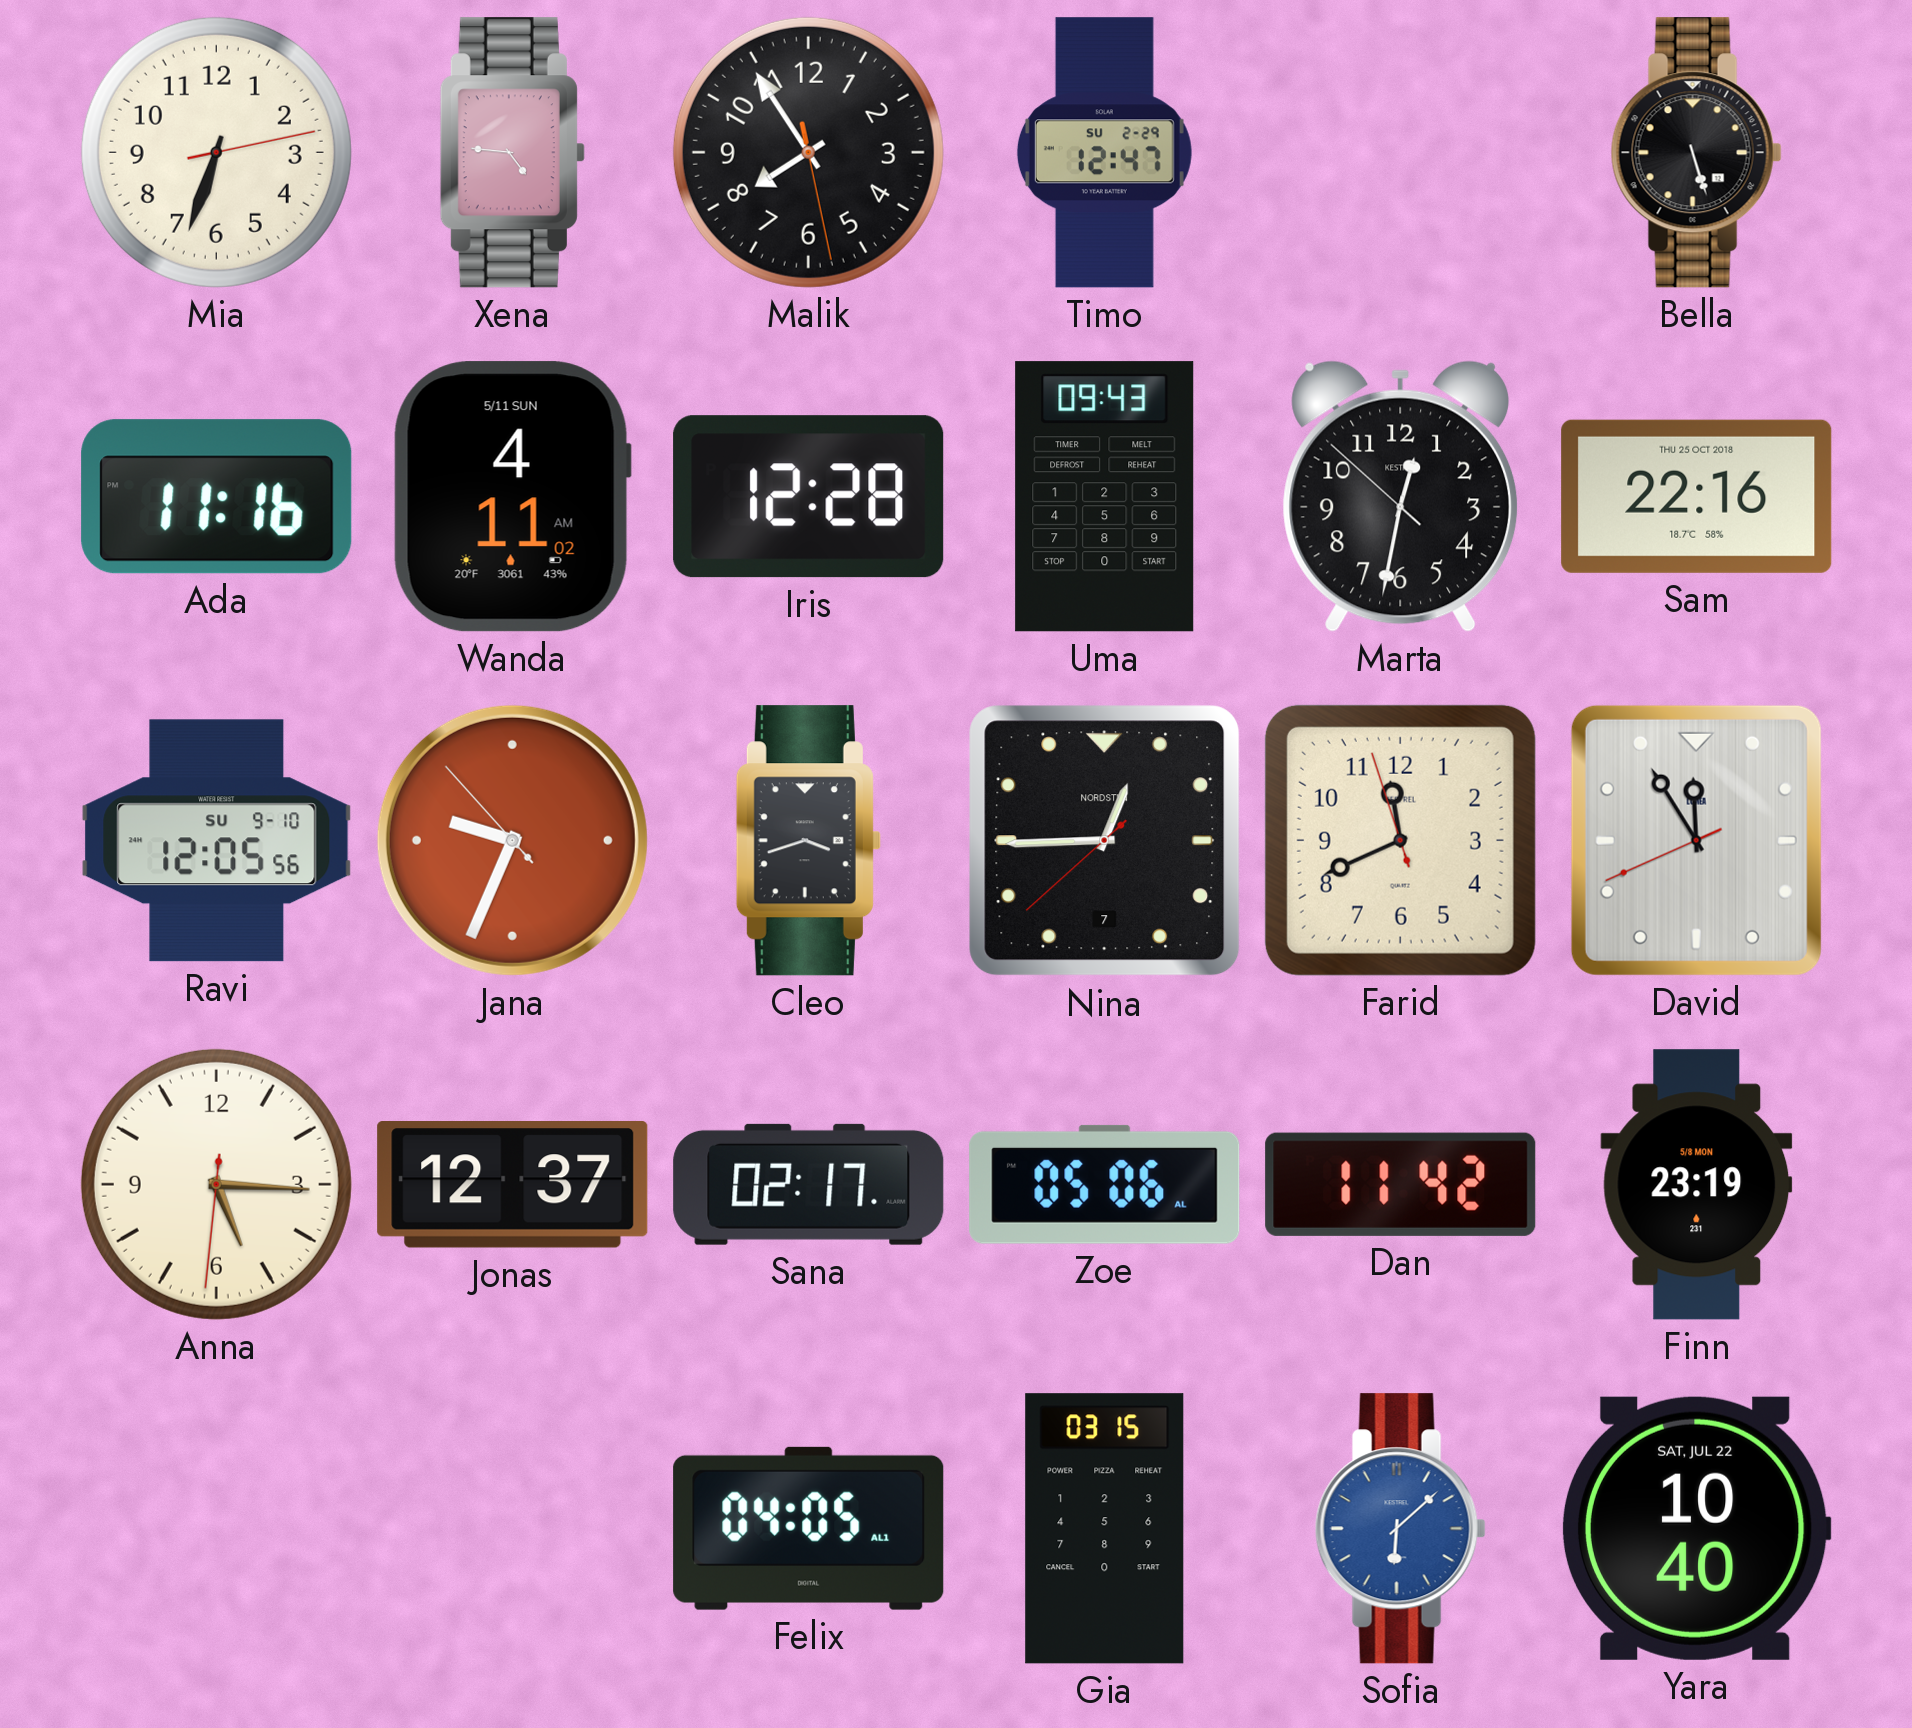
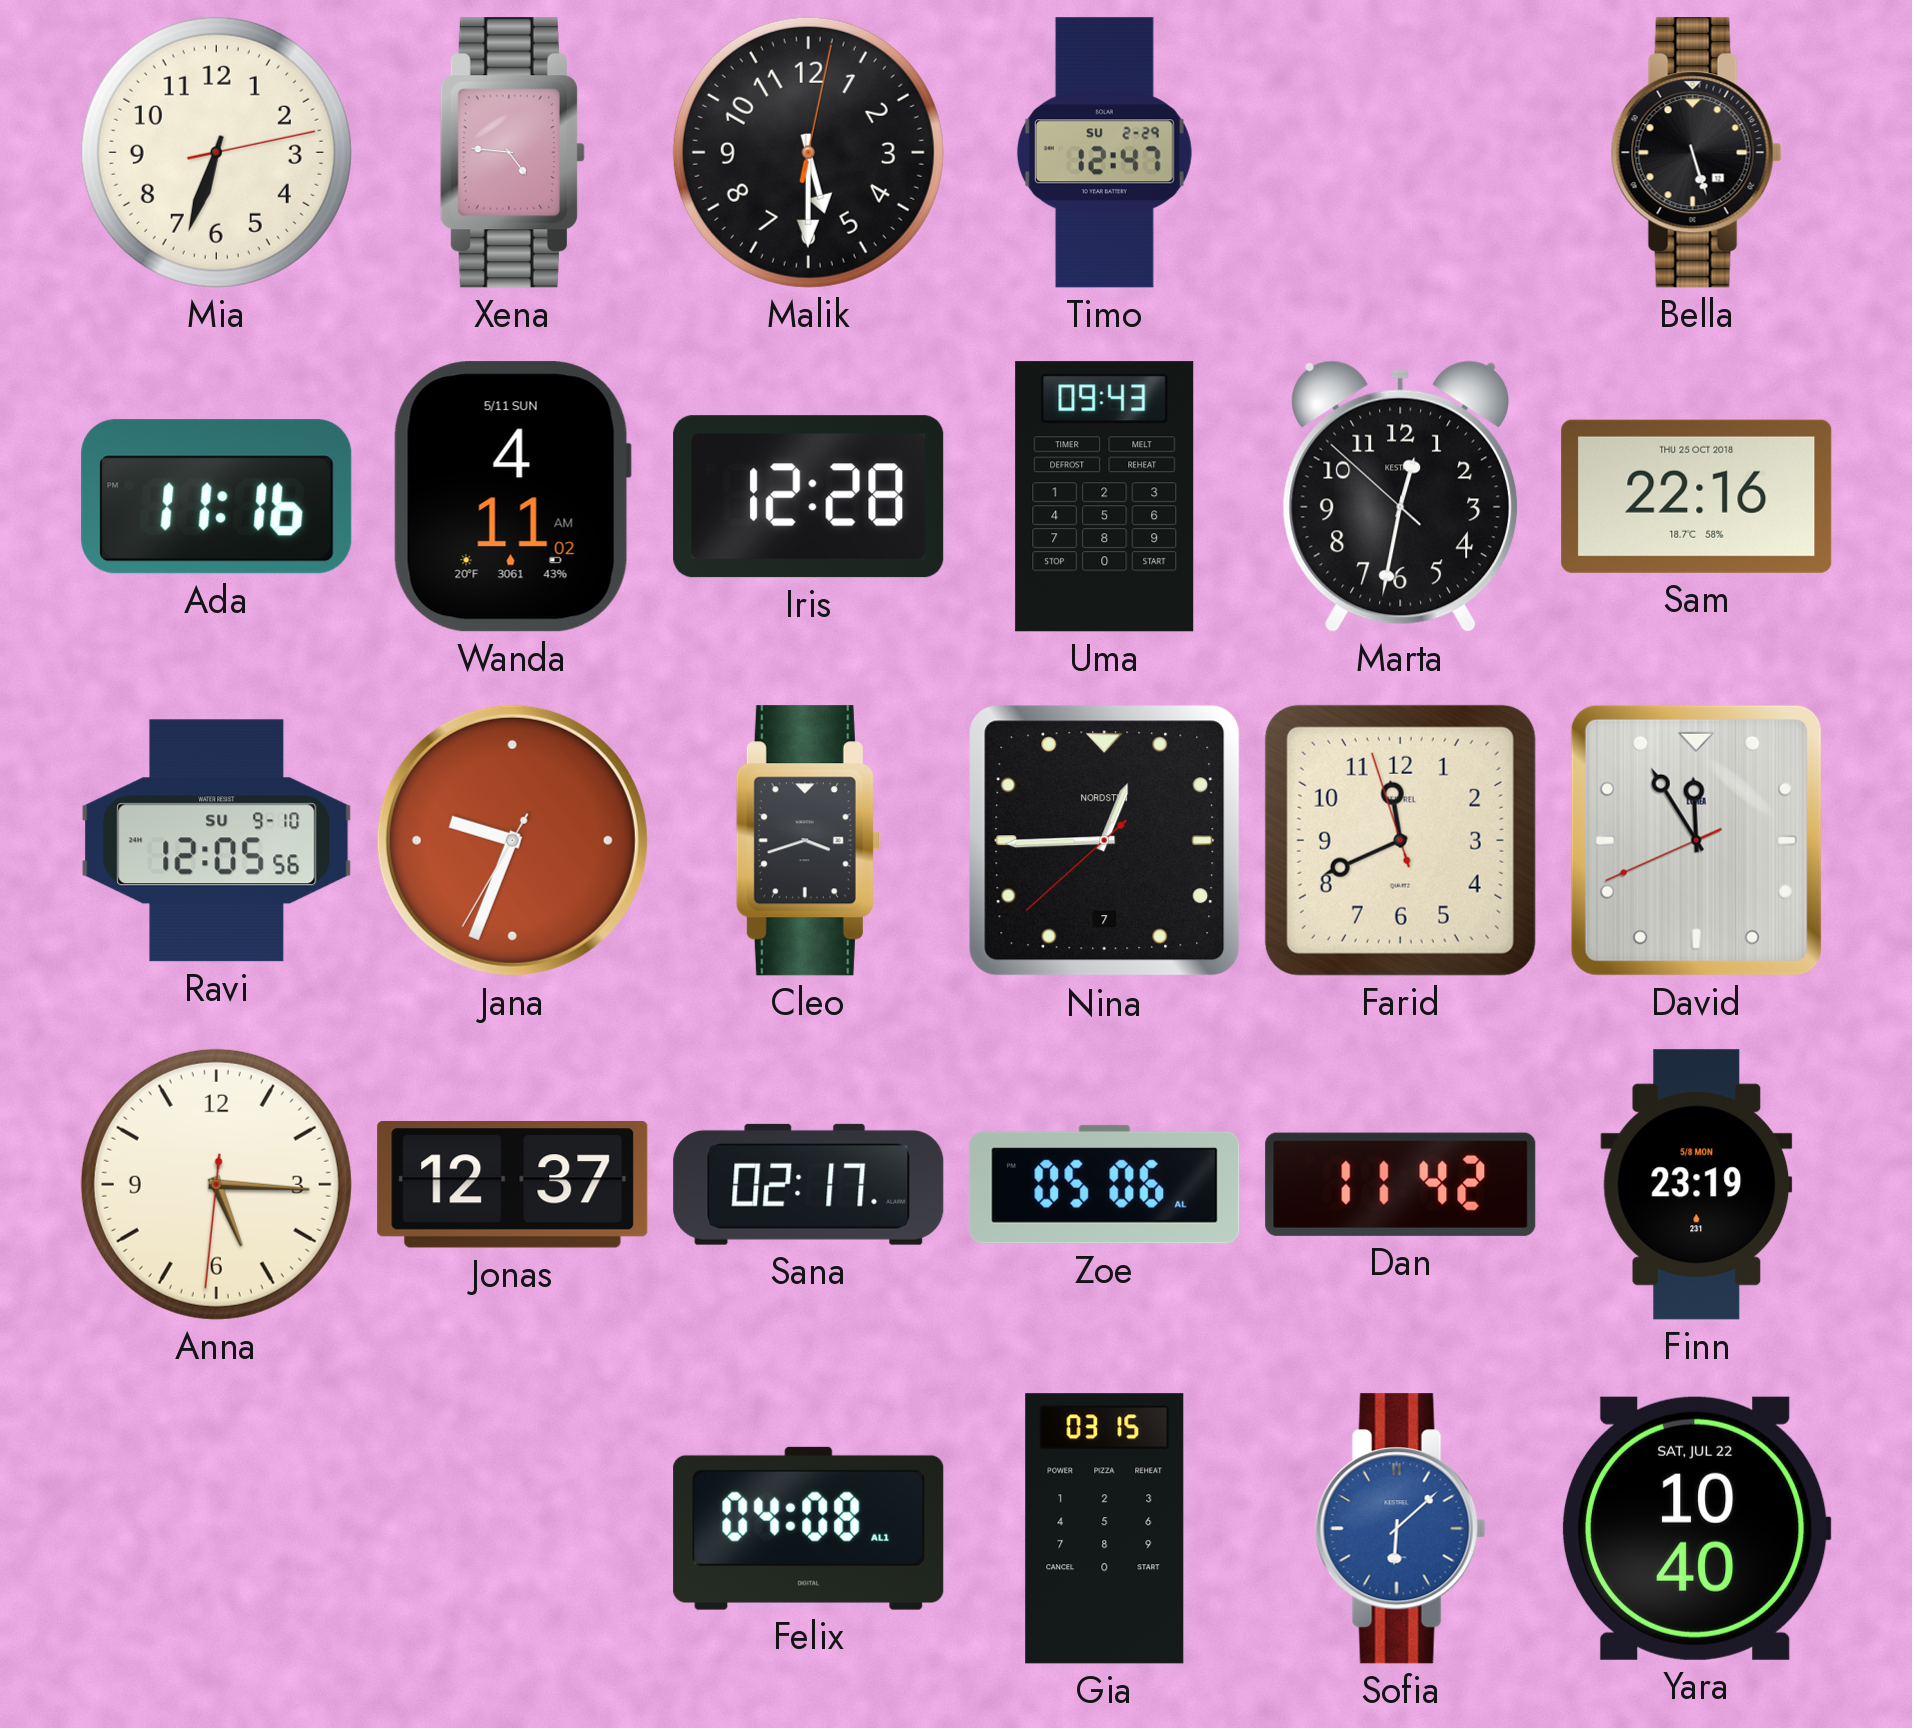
Malik: 7:54 -> 5:30
Jana: 9:33:53 -> 9:33:35
Felix: 04:05 -> 04:08
